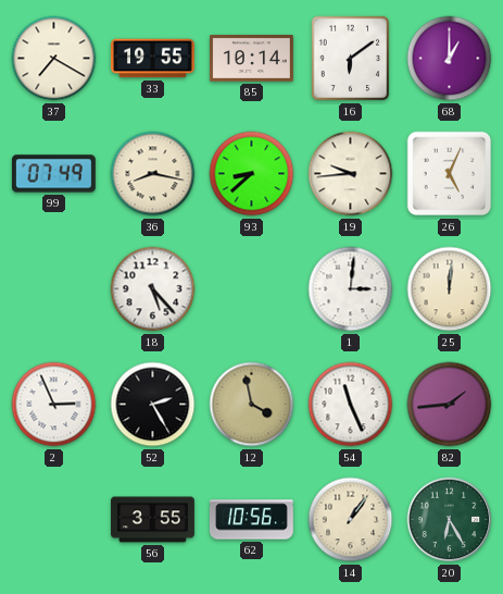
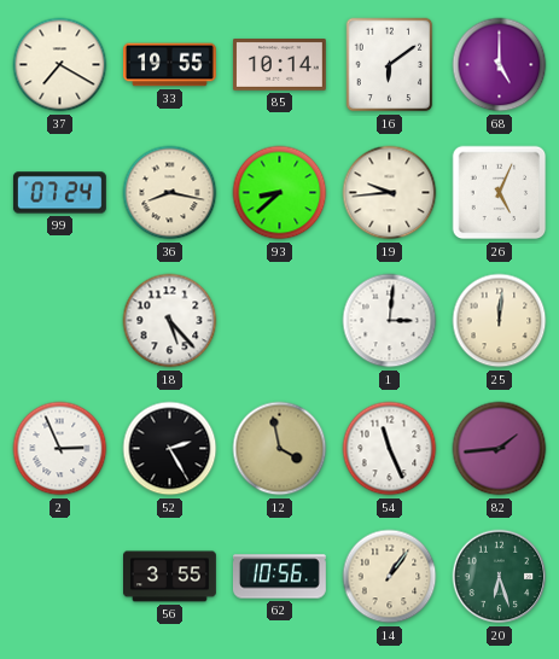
68: 1:00 -> 5:00
99: 07:49 -> 07:24
20: 6:25 -> 6:27
